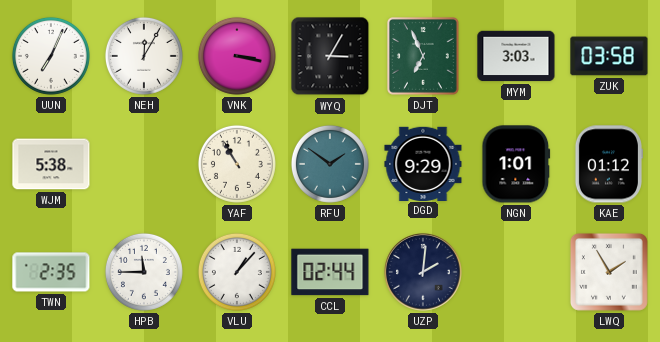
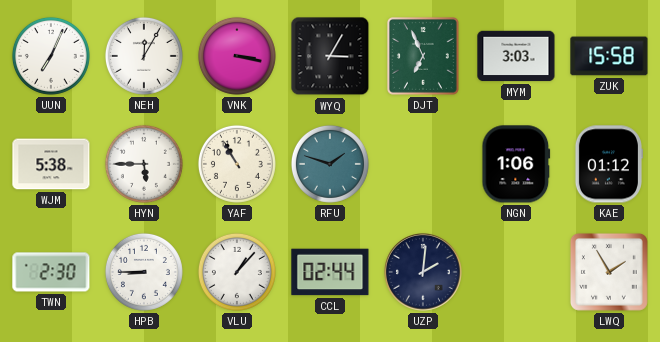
ZUK: 03:58 -> 15:58
HYN: none -> 5:45
RFU: 1:51 -> 1:48
DGD: 9:29 -> none
NGN: 1:01 -> 1:06
TWN: 2:35 -> 2:30
HPB: 11:45 -> 8:45
